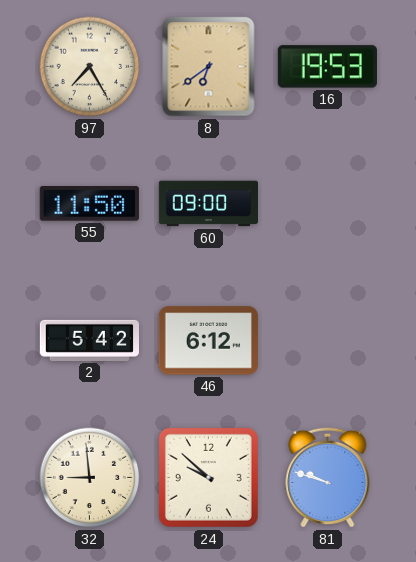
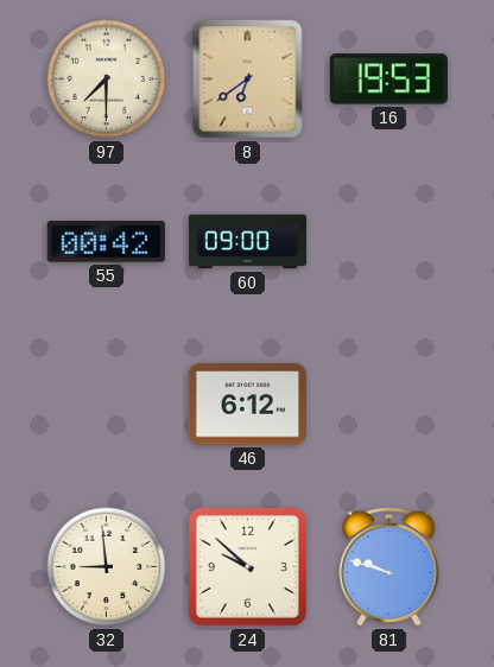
97: 7:25 -> 7:30
55: 11:50 -> 00:42
2: 5:42 -> none
